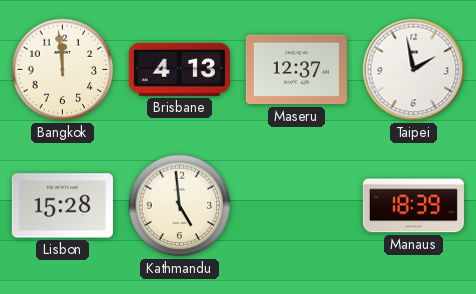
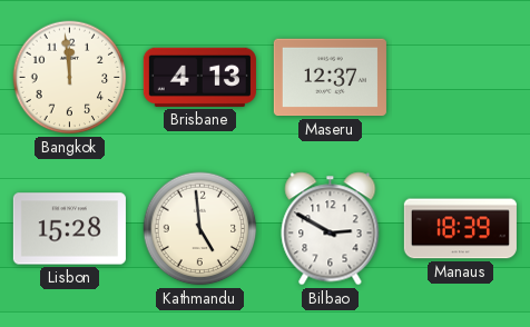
Taipei: 1:58 -> none
Bilbao: none -> 2:50
